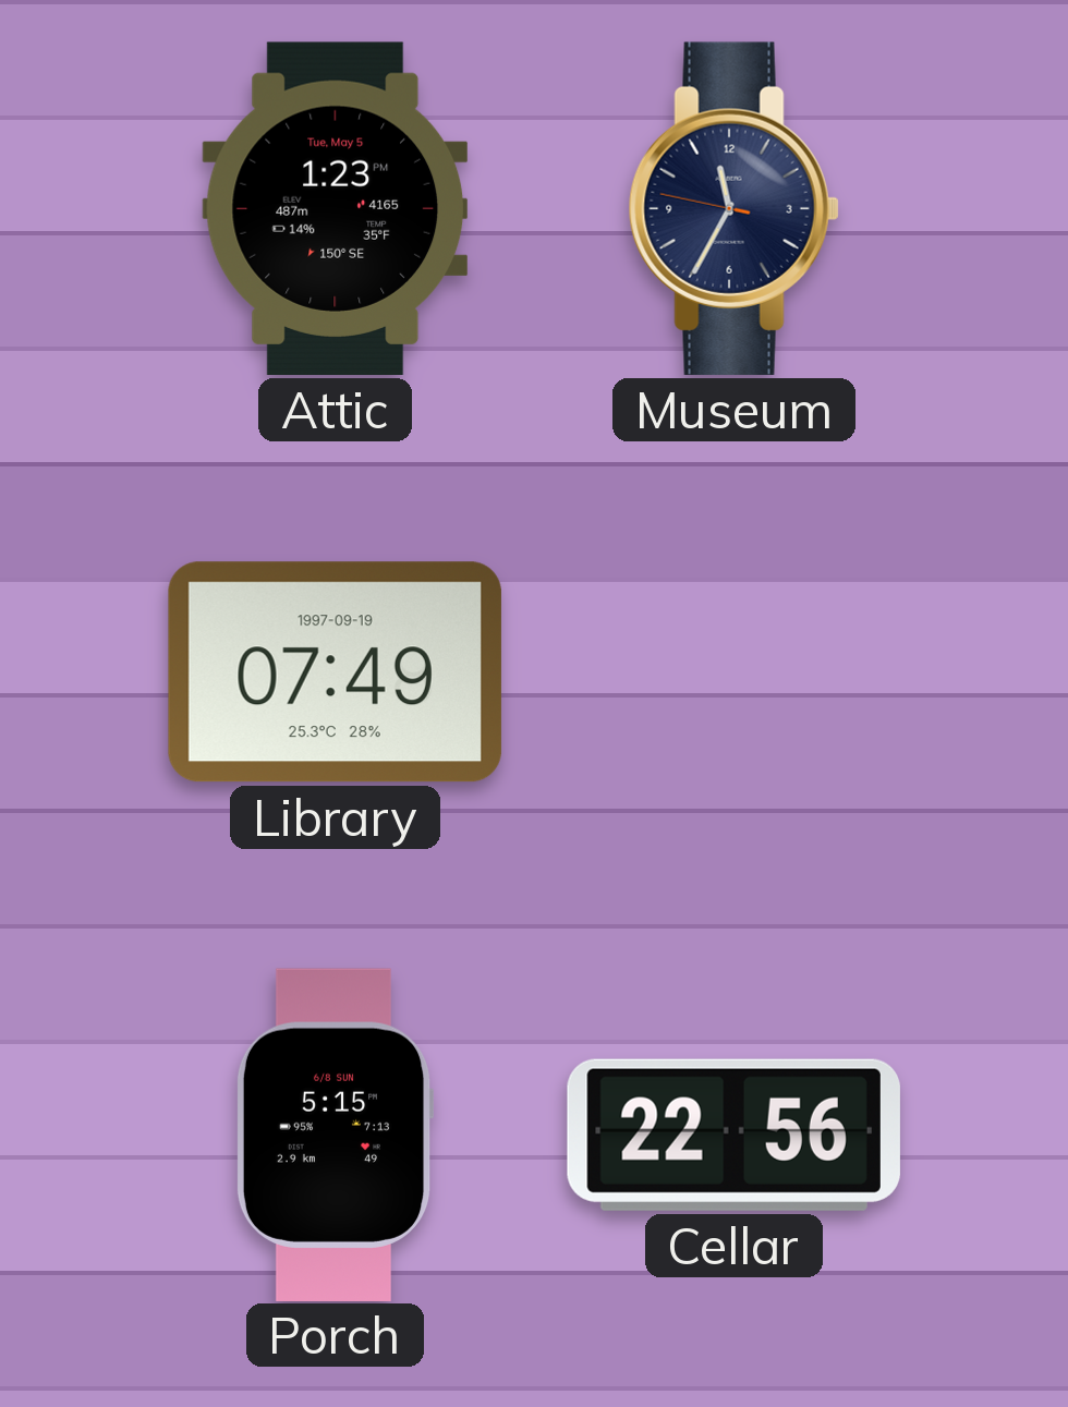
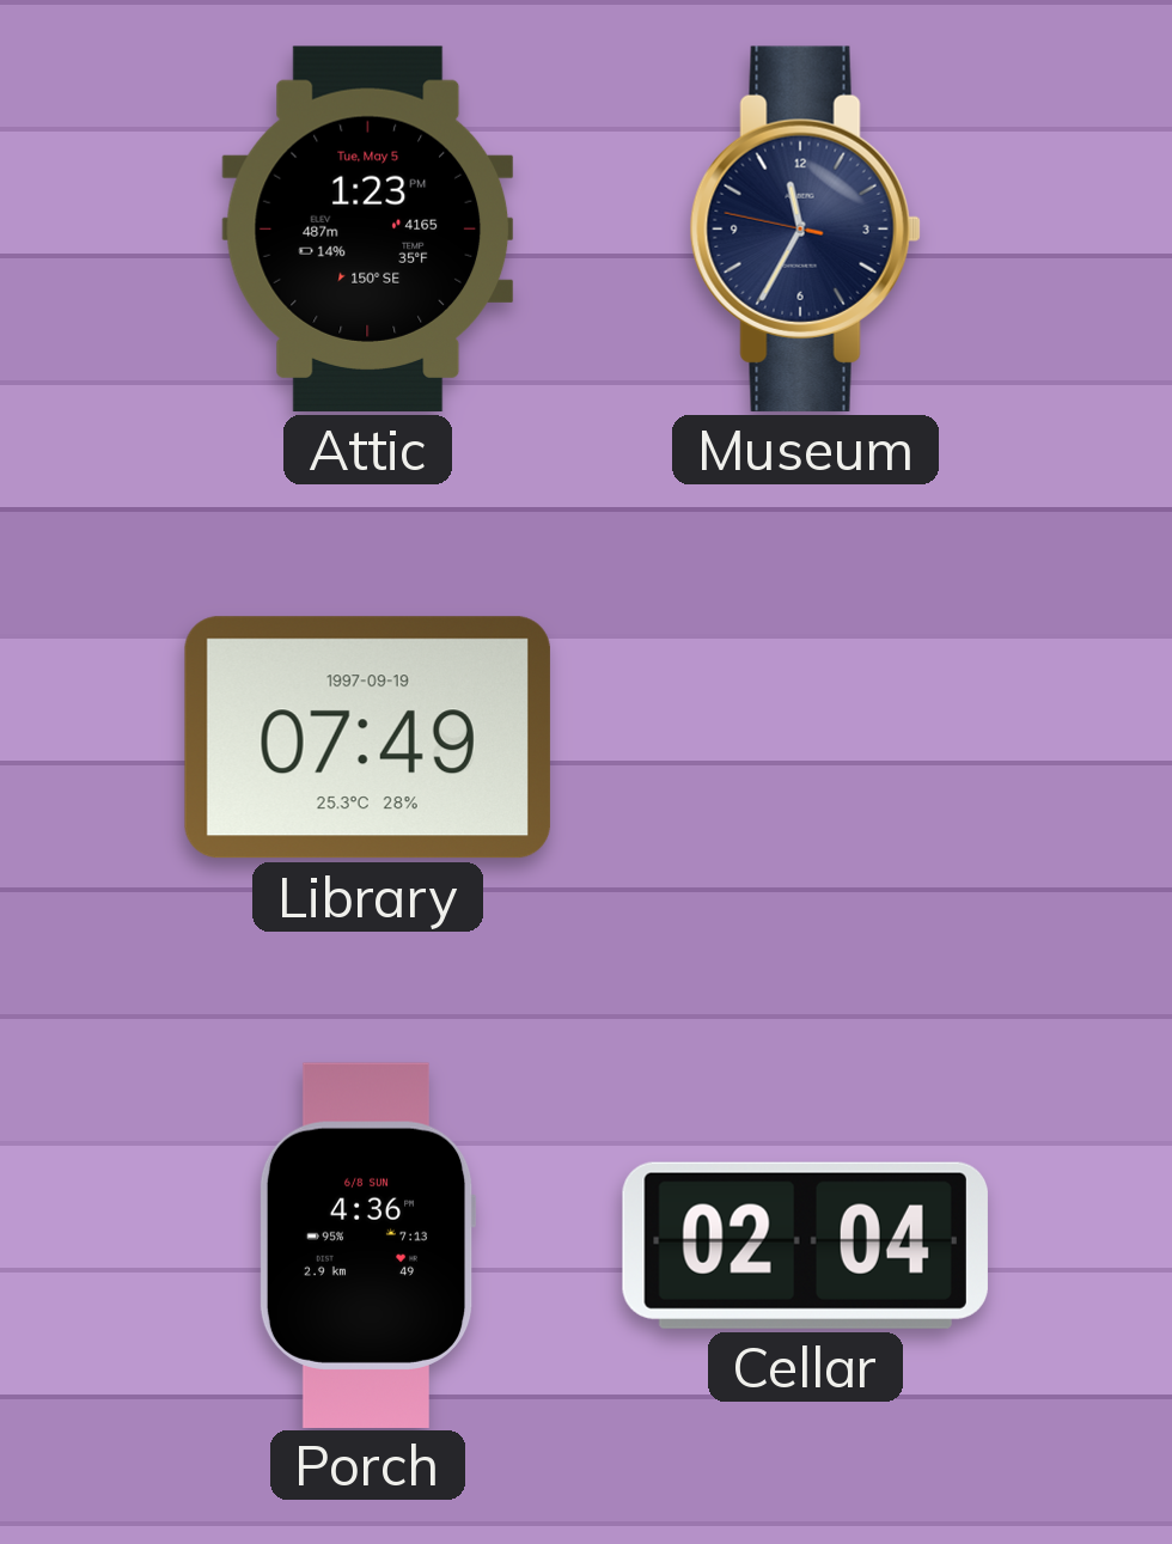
Porch: 5:15 -> 4:36
Cellar: 22:56 -> 02:04
